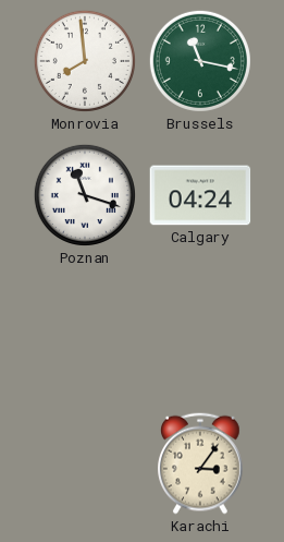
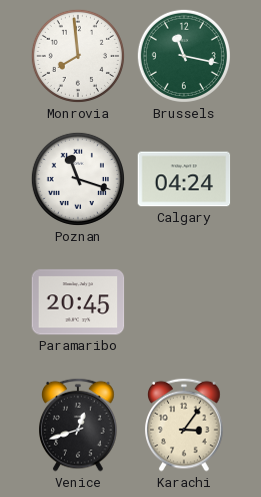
Paramaribo: none -> 20:45
Venice: none -> 12:42
